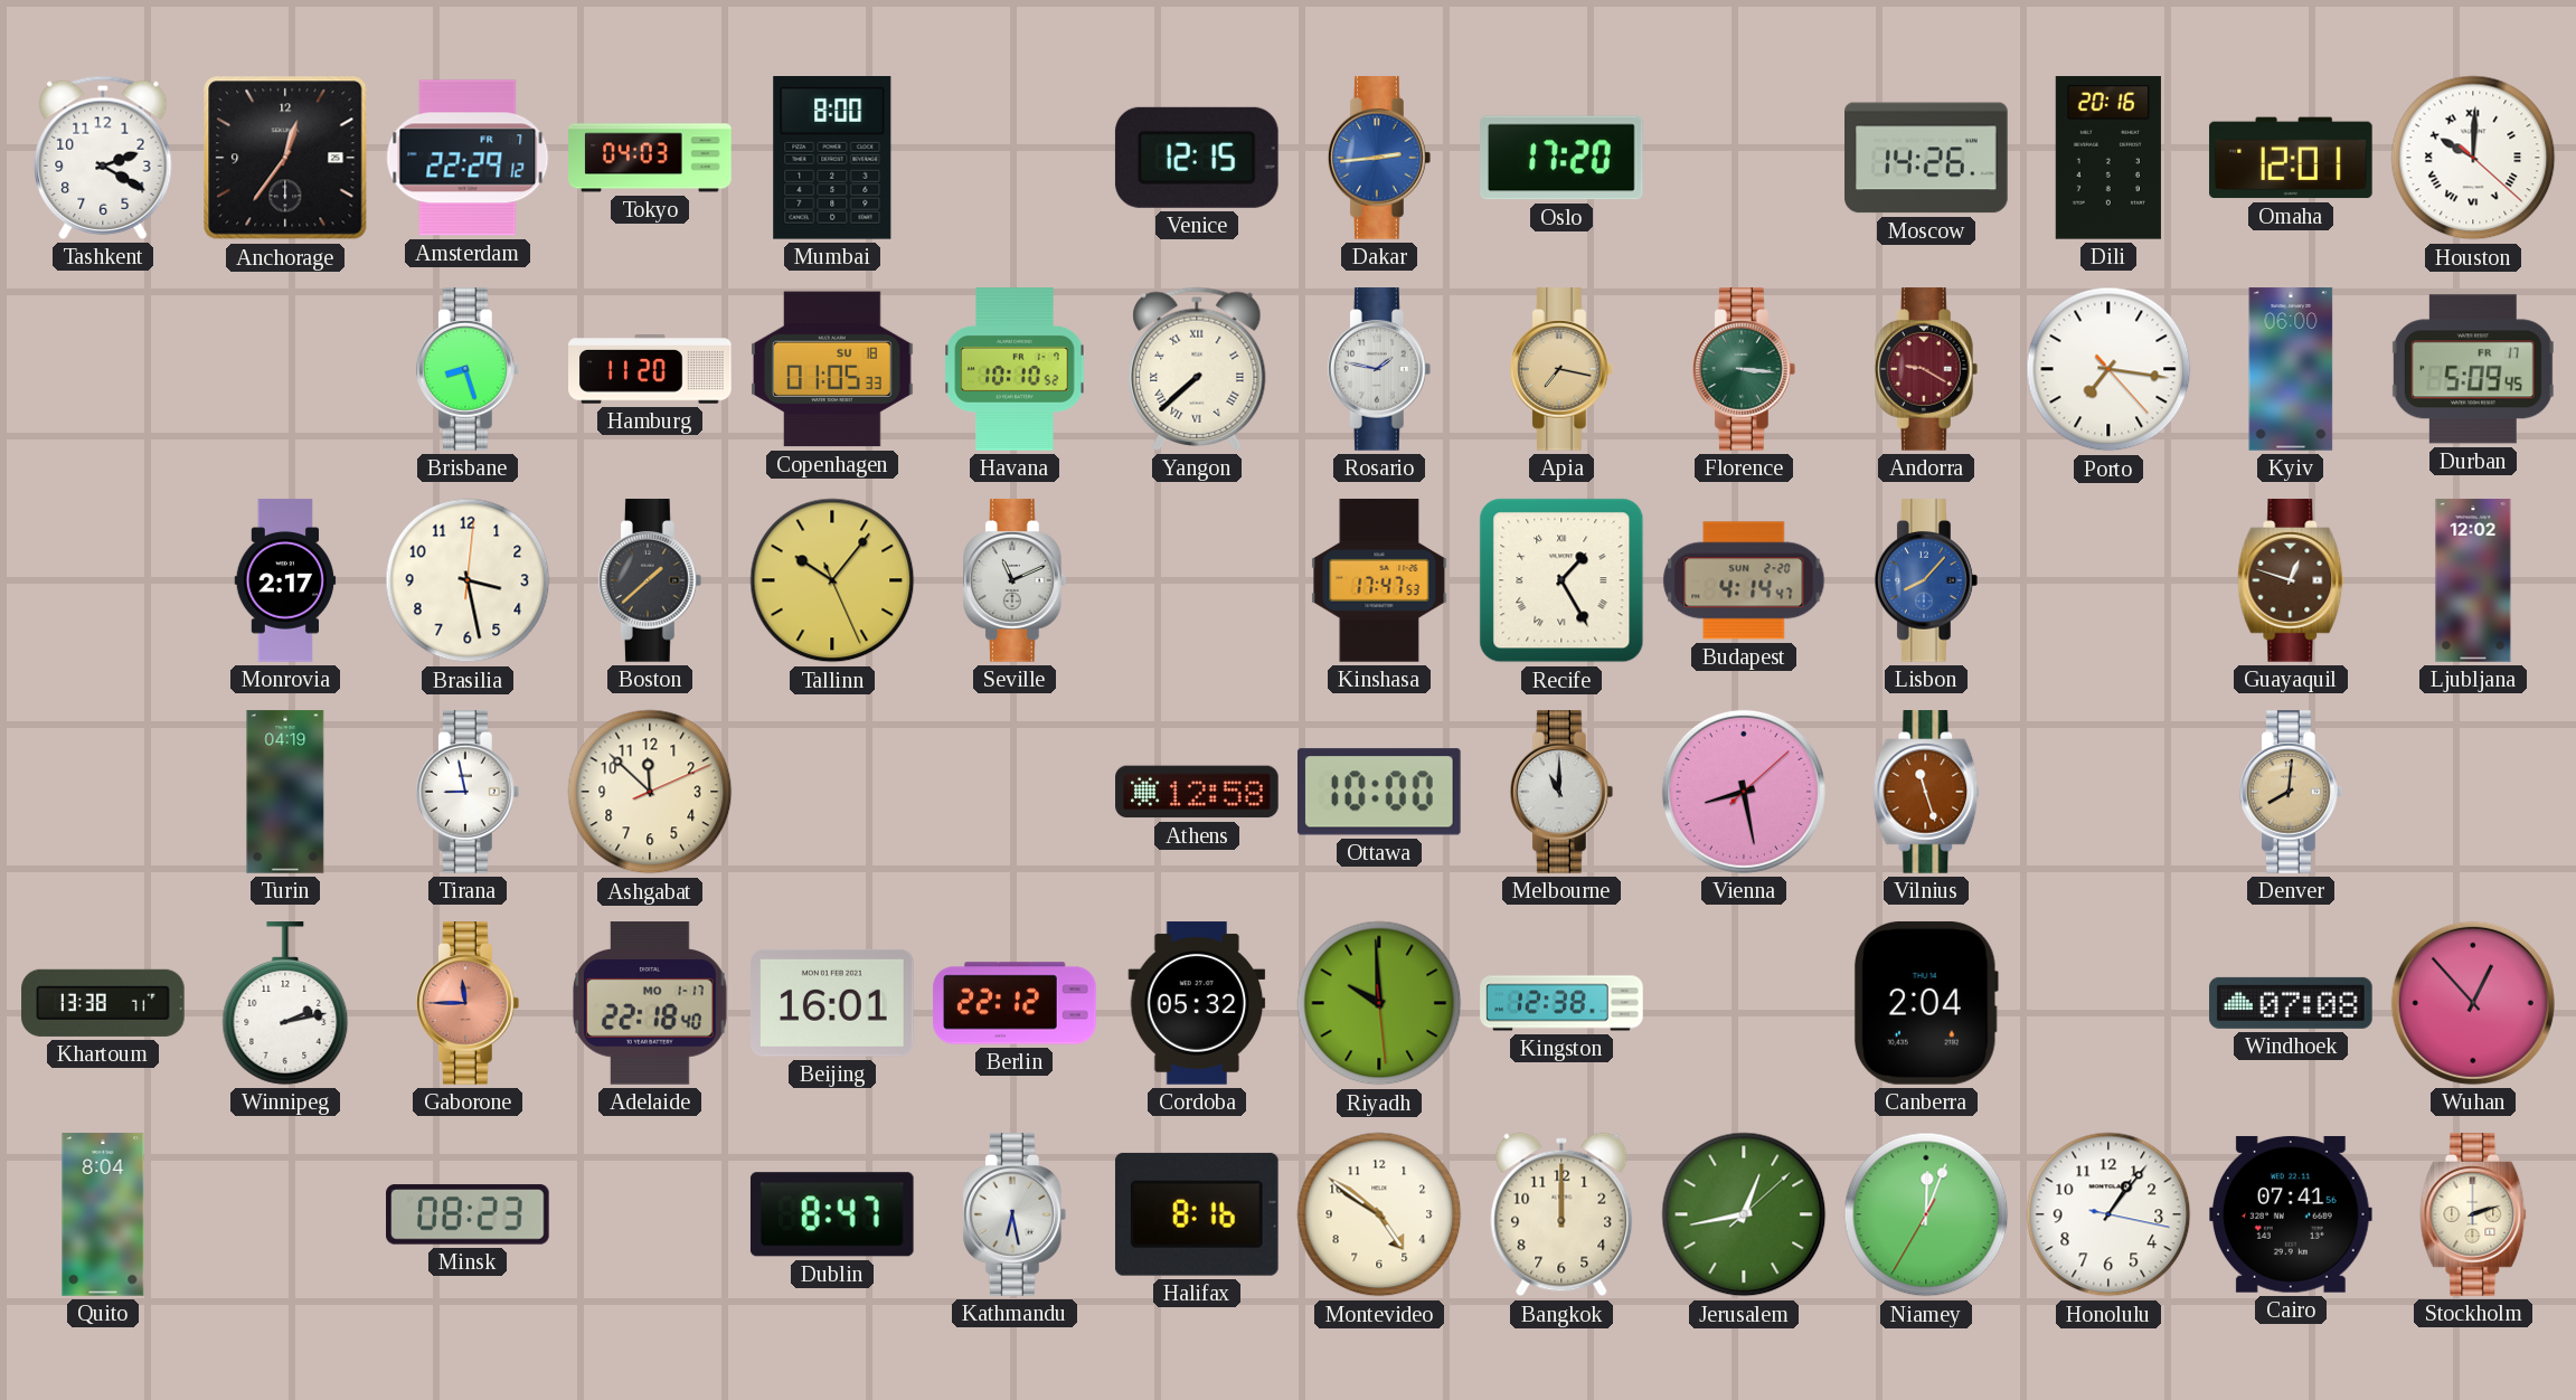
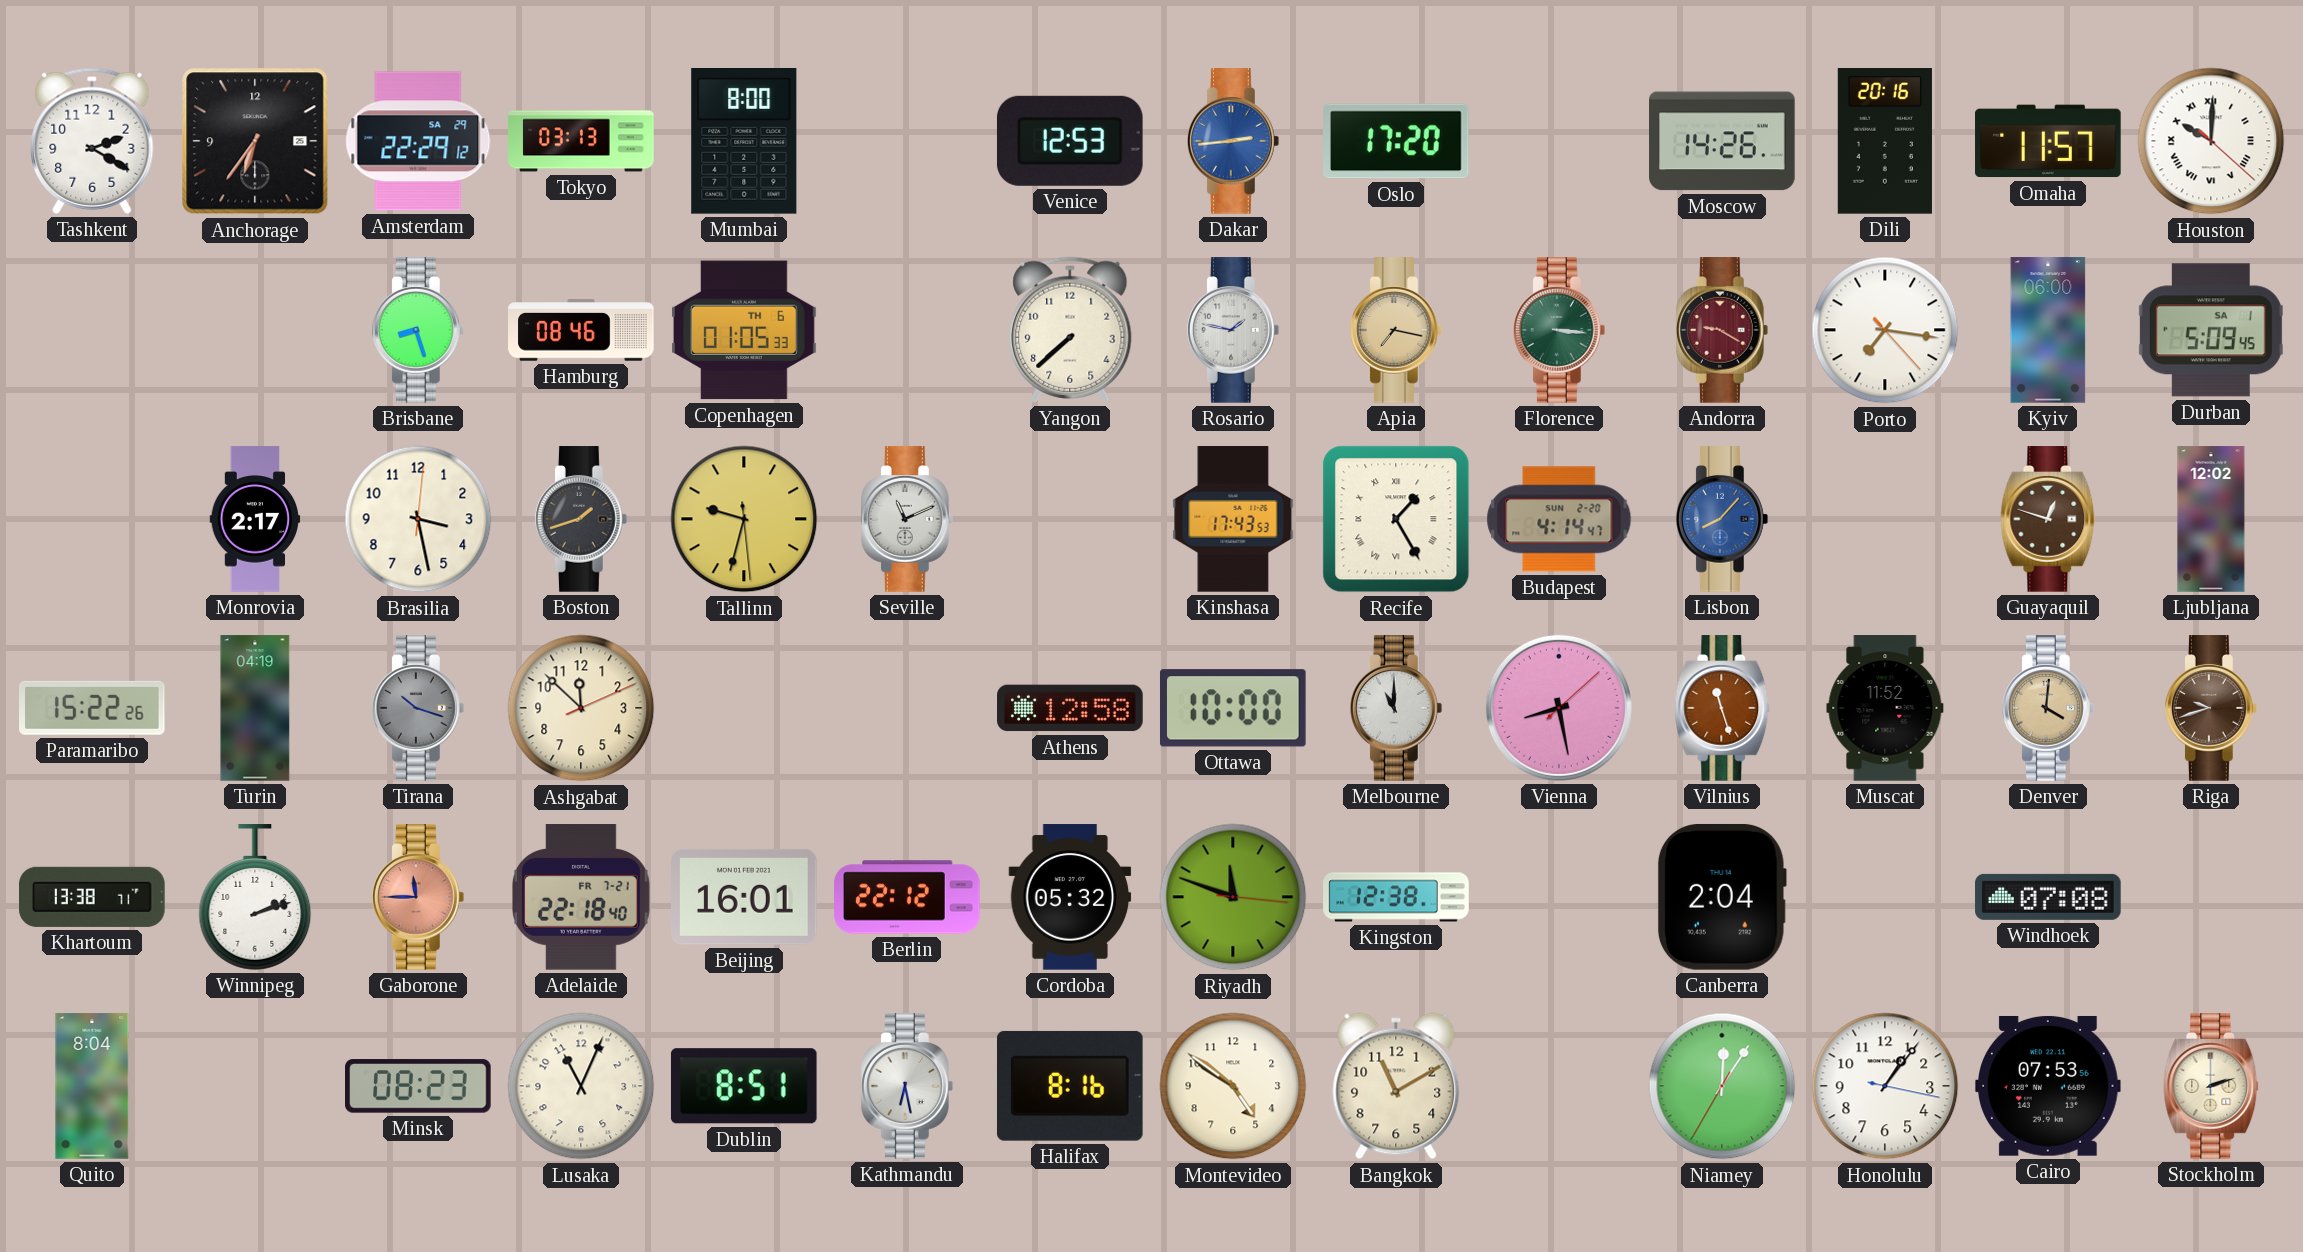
Anchorage: 12:36 -> 6:36
Amsterdam date: FR 7 -> SA 29
Tokyo: 04:03 -> 03:13
Venice: 12:15 -> 12:53
Omaha: 12:01 -> 11:57
Hamburg: 11:20 -> 08:46
Copenhagen date: SU 18 -> TH 6
Havana: 10:10 -> none
Yangon numerals: Roman -> Arabic
Durban date: FR 17 -> SA 1
Boston: 1:38 -> 1:42
Tallinn: 10:06 -> 9:32
Kinshasa: 17:47 -> 17:43
Paramaribo: none -> 15:22
Tirana: 8:58 -> 10:18
Tirana dial: white -> grey
Muscat: none -> 11:52
Denver: 8:01 -> 4:01
Riga: none -> 9:42
Winnipeg: 2:13 -> 2:12
Adelaide date: MO 1-17 -> FR 7-21
Riyadh: 9:59 -> 11:48
Wuhan: 12:53 -> none
Lusaka: none -> 11:04
Dublin: 8:47 -> 8:51
Bangkok: 12:00 -> 11:10
Jerusalem: 12:43 -> none
Niamey: 12:03 -> 12:05
Cairo: 07:41 -> 07:53
